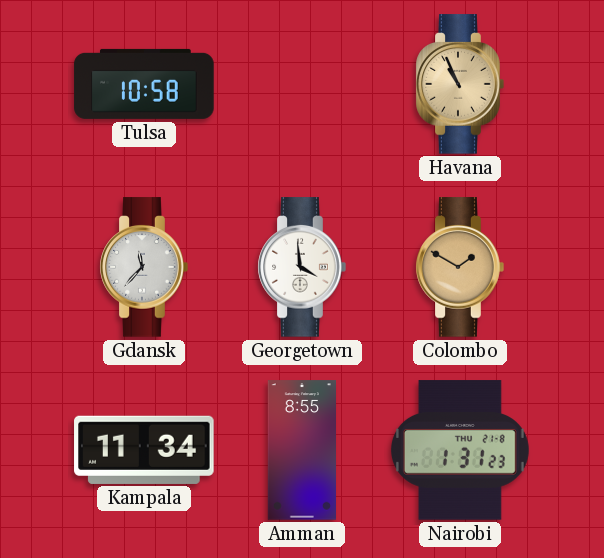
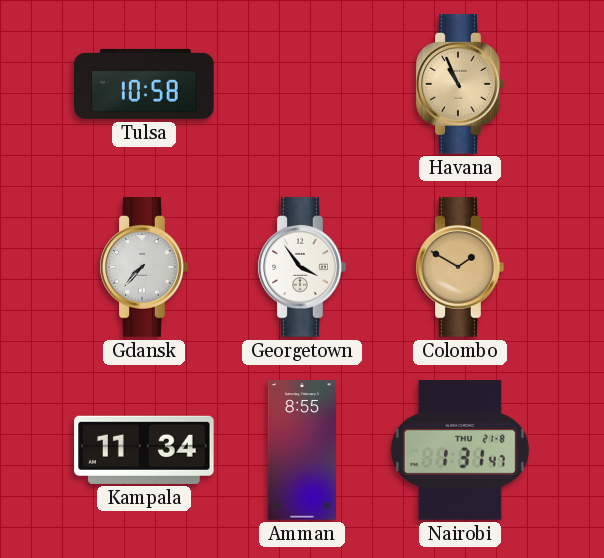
Gdansk: 11:37 -> 7:37
Georgetown: 3:59 -> 3:54
Nairobi: 1:31:23 -> 1:31:47
